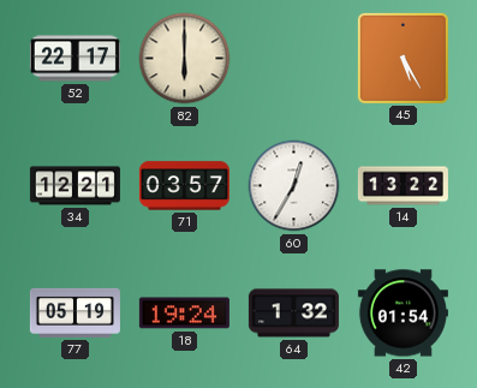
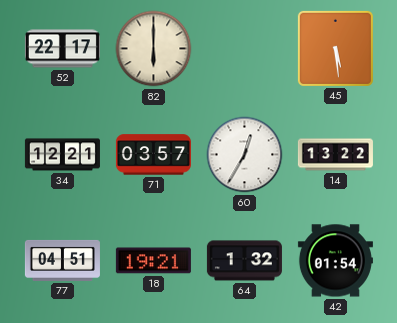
45: 5:25 -> 5:29
77: 05:19 -> 04:51
18: 19:24 -> 19:21
